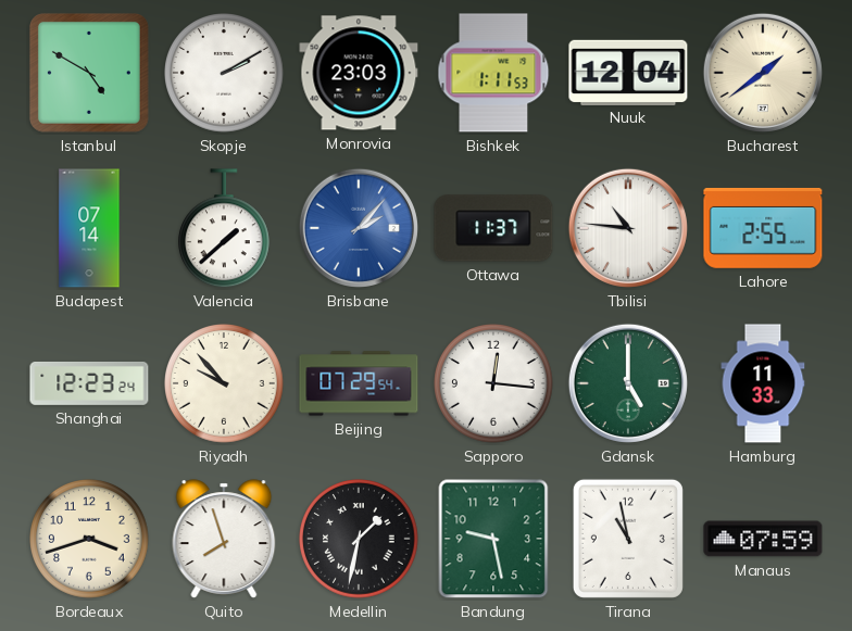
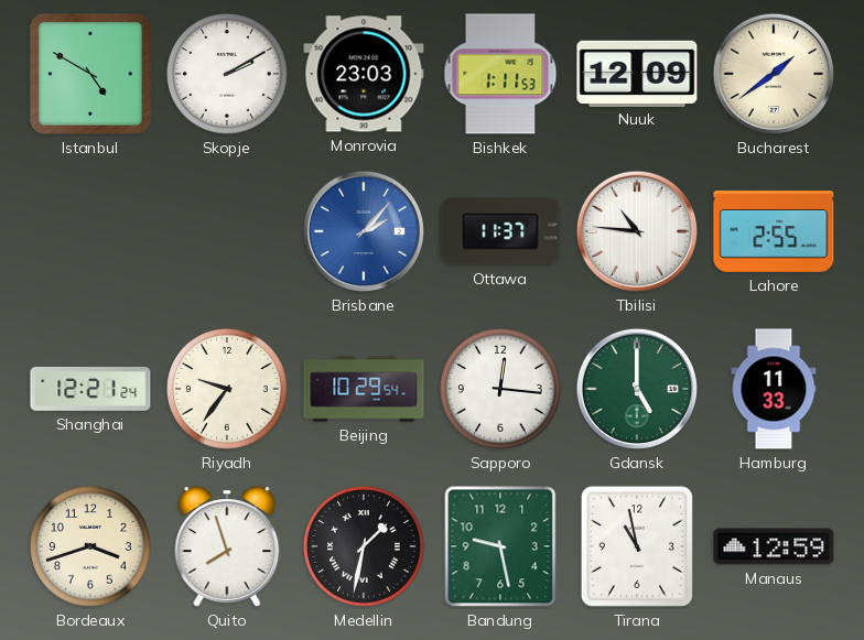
Nuuk: 12:04 -> 12:09
Budapest: 07:14 -> none
Valencia: 1:38 -> none
Shanghai: 12:23 -> 12:21
Riyadh: 9:53 -> 9:36
Beijing: 07:29 -> 10:29
Manaus: 07:59 -> 12:59
